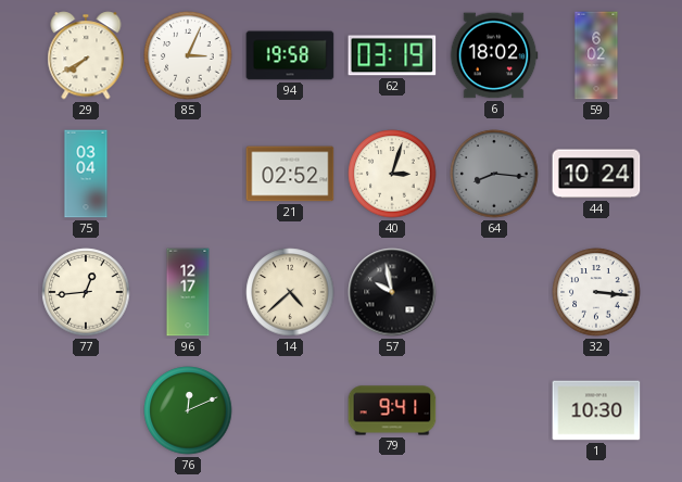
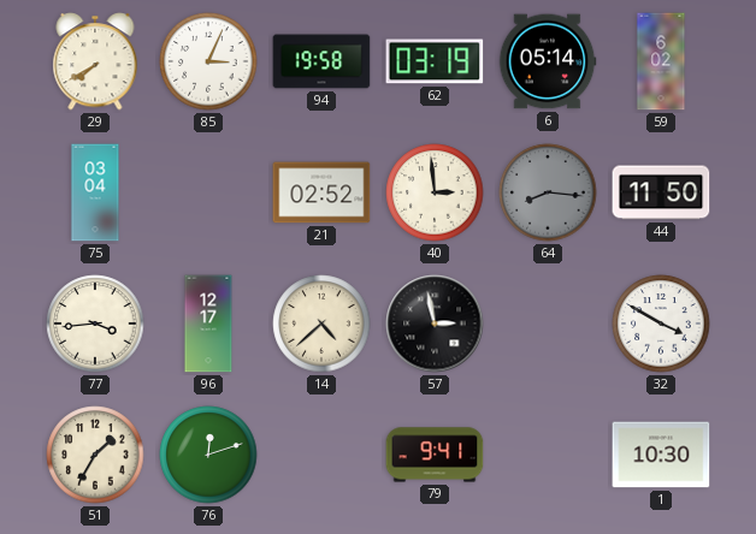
6: 18:02 -> 05:14
40: 3:03 -> 2:59
44: 10:24 -> 11:50
77: 12:44 -> 3:44
57: 9:58 -> 2:58
32: 3:16 -> 3:50
51: none -> 1:35
76: 12:11 -> 12:12
